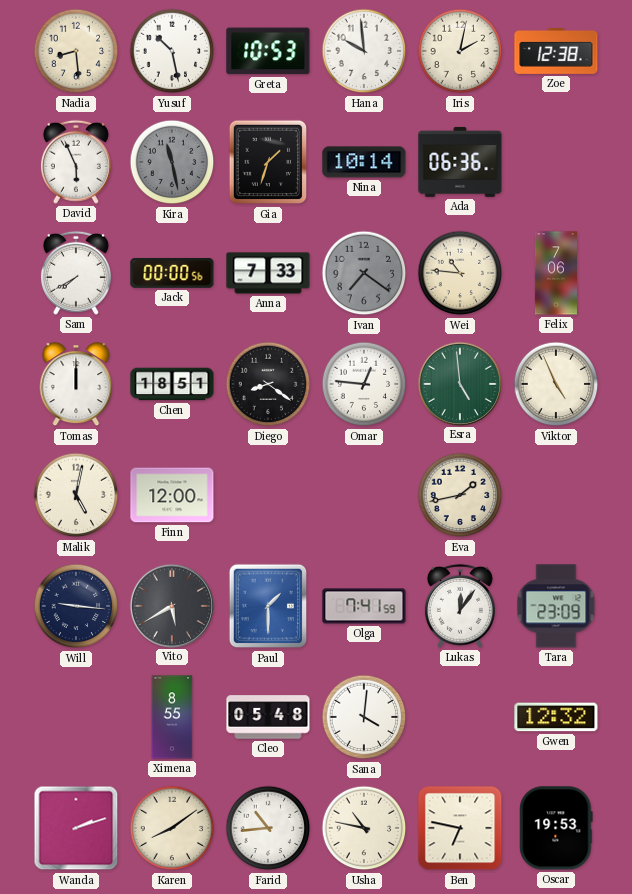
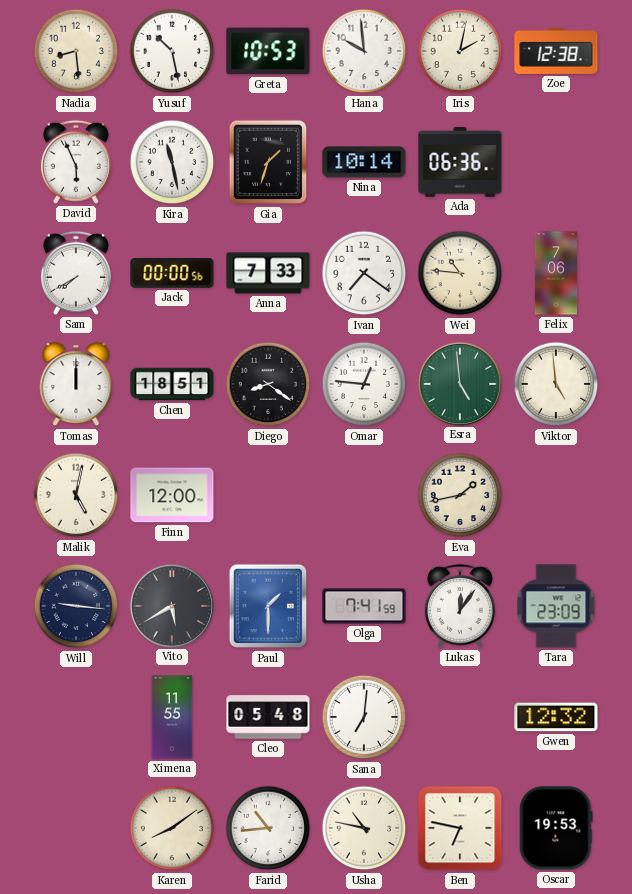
Kira dial: grey -> white
Ivan dial: grey -> white
Viktor: 4:56 -> 4:59
Ximena: 8:55 -> 11:55
Sana: 4:01 -> 7:01
Wanda: 2:12 -> none
